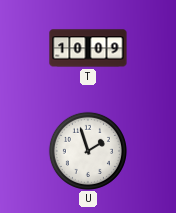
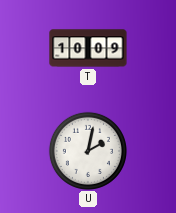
U: 1:57 -> 2:02
